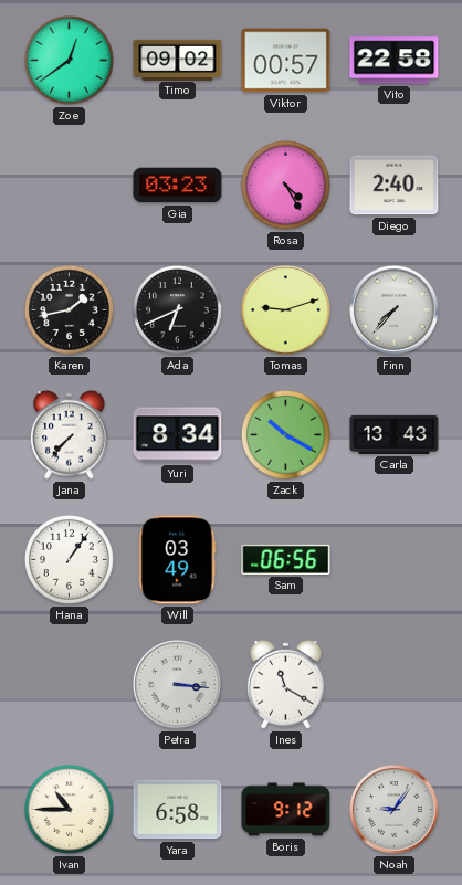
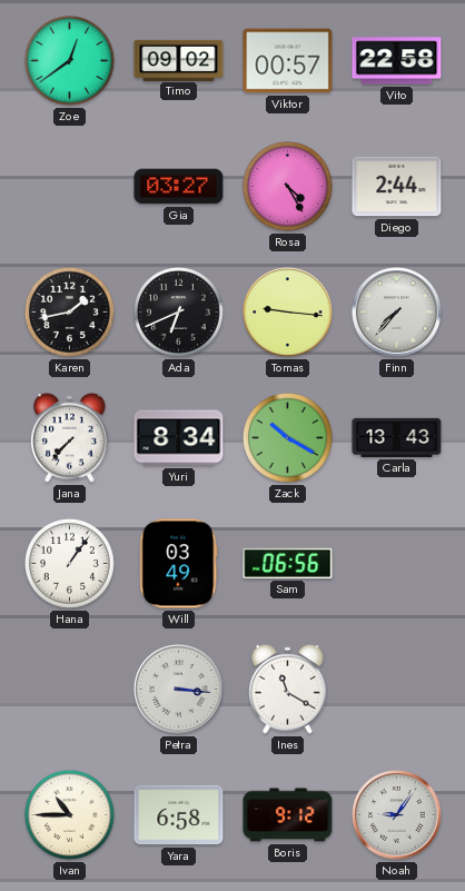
Gia: 03:23 -> 03:27
Diego: 2:40 -> 2:44
Tomas: 9:12 -> 9:16
